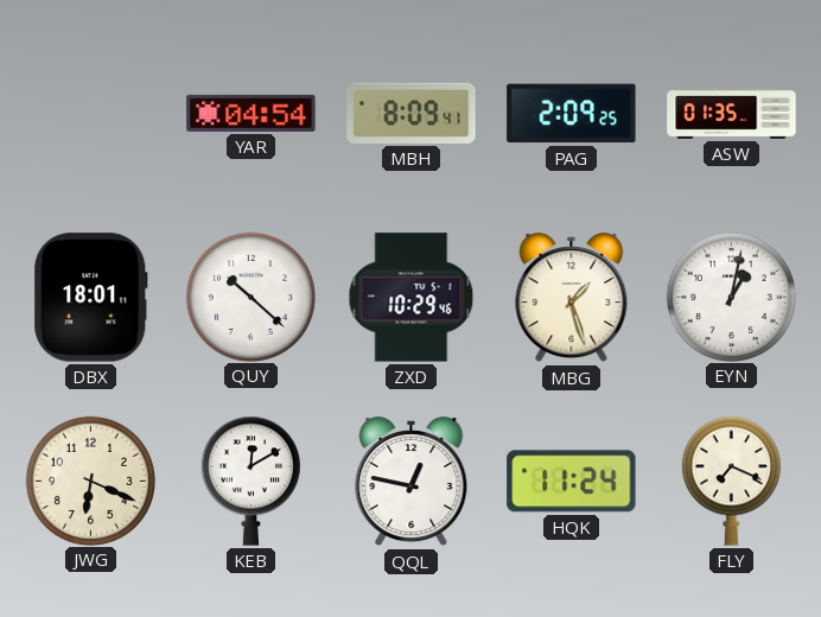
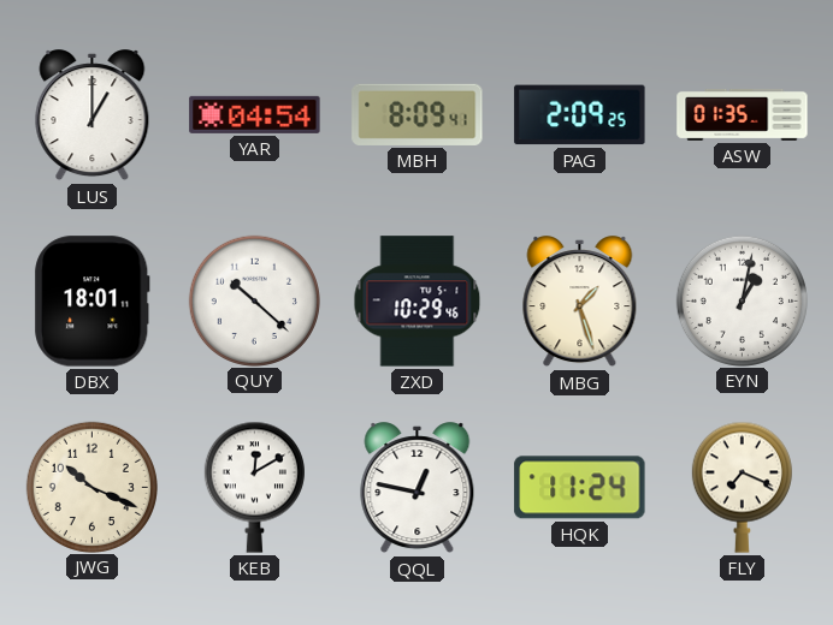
LUS: none -> 1:00
JWG: 6:19 -> 10:19
